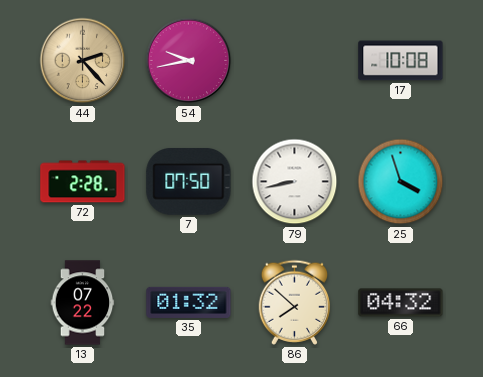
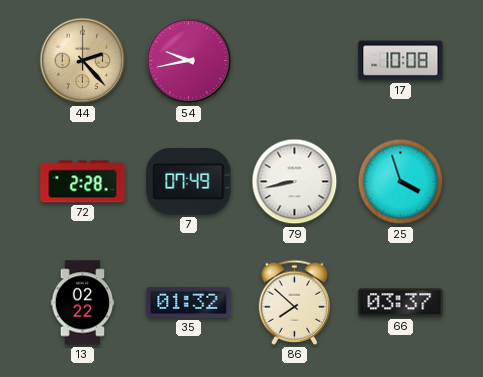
7: 07:50 -> 07:49
13: 07:22 -> 02:22
66: 04:32 -> 03:37
